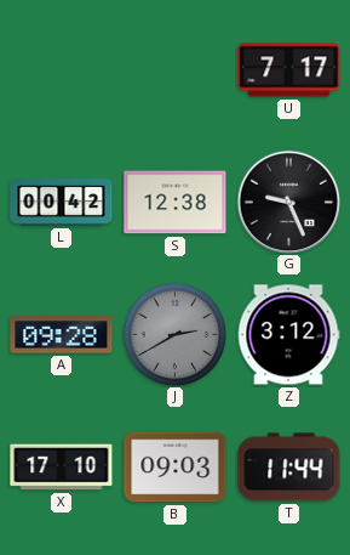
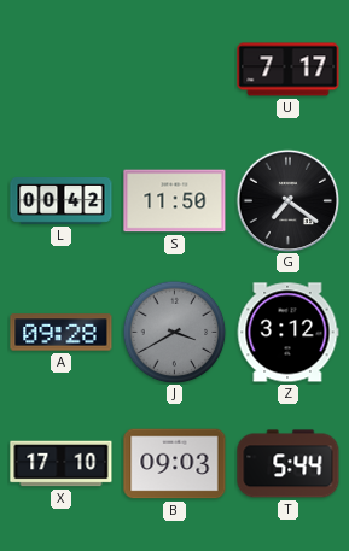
S: 12:38 -> 11:50
G: 9:26 -> 7:21
J: 2:40 -> 3:40
T: 11:44 -> 5:44
